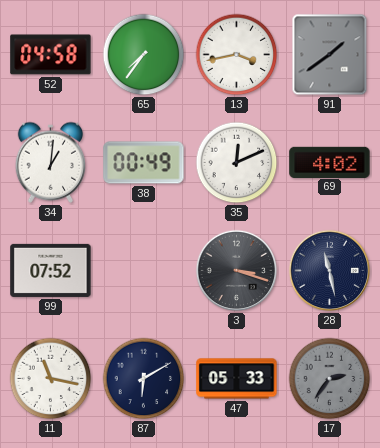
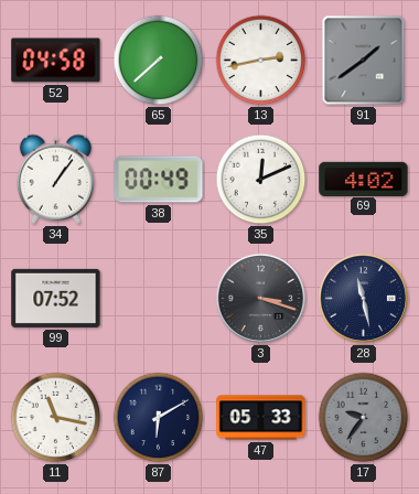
65: 7:36 -> 7:38
13: 3:43 -> 2:43
34: 1:01 -> 1:06
17: 2:36 -> 9:36
